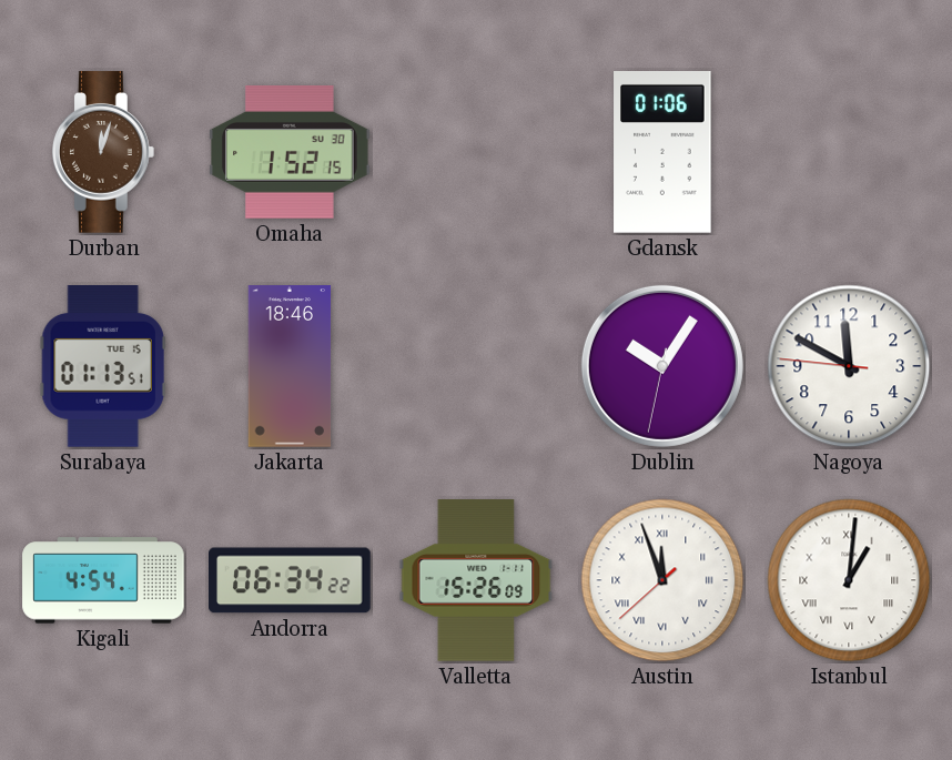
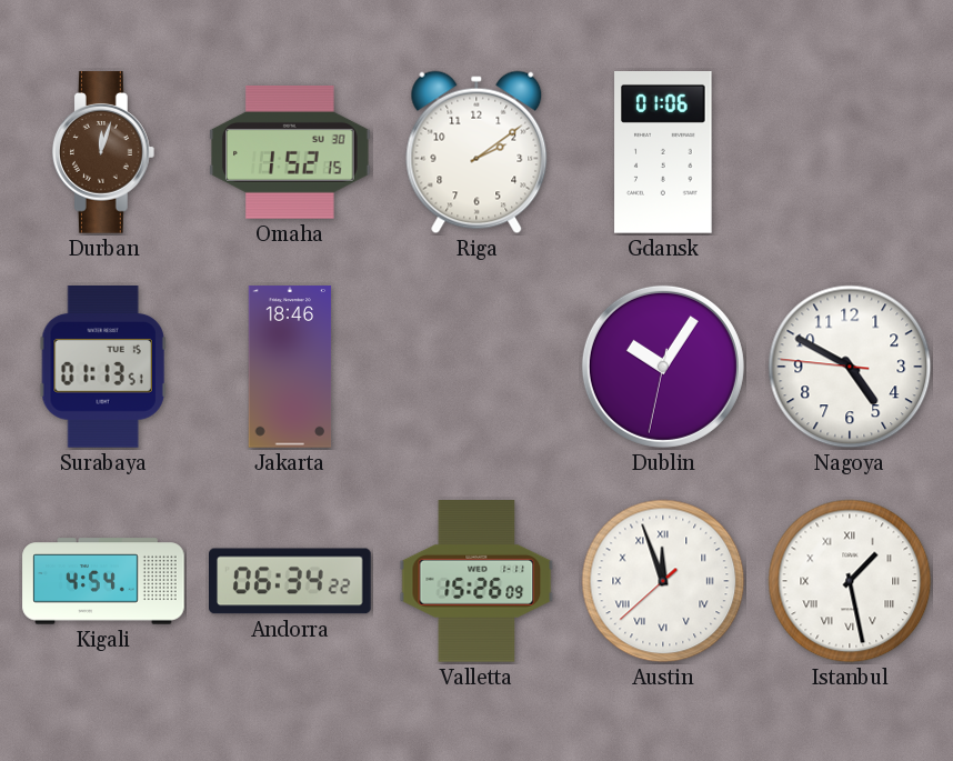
Riga: none -> 2:09
Nagoya: 11:49 -> 4:49
Istanbul: 1:01 -> 1:28
